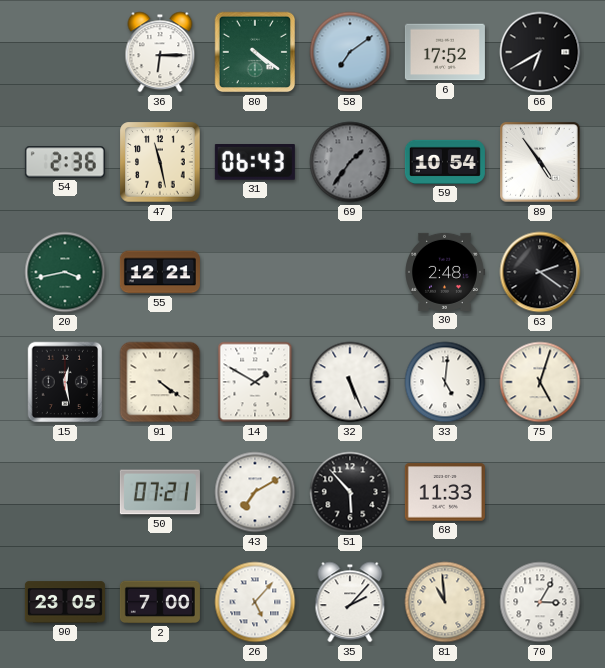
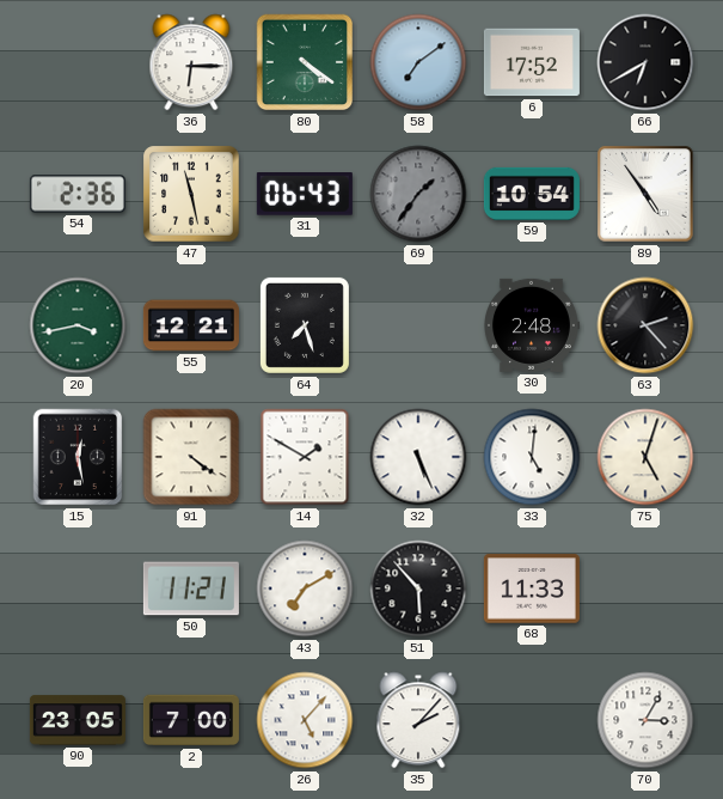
64: none -> 7:27
63: 2:21 -> 2:23
50: 07:21 -> 11:21
81: 10:59 -> none
